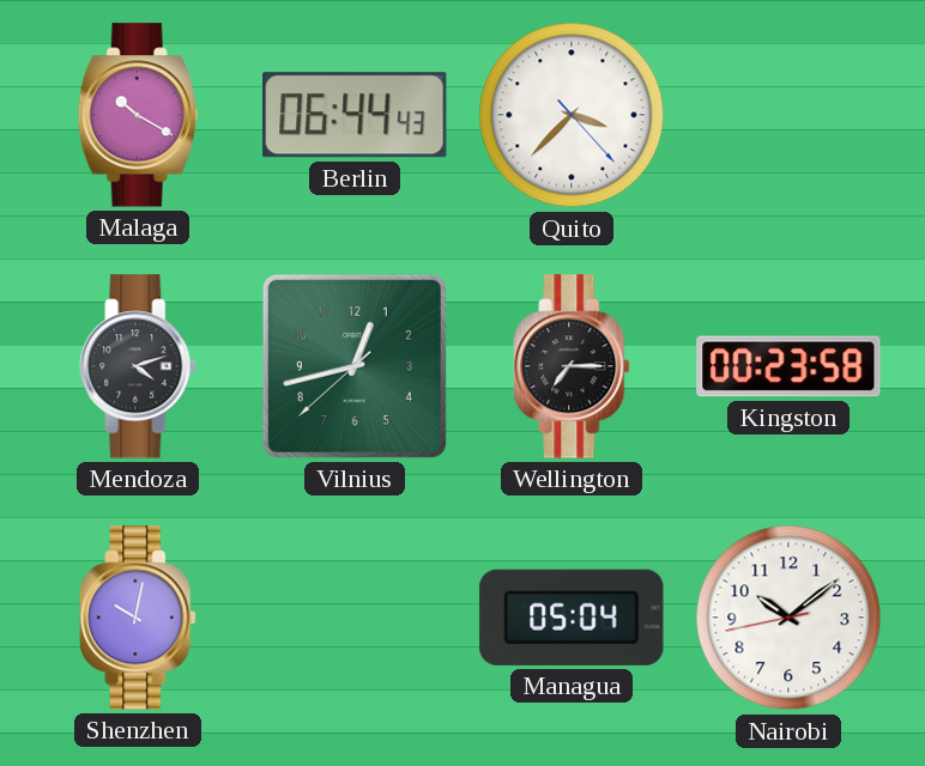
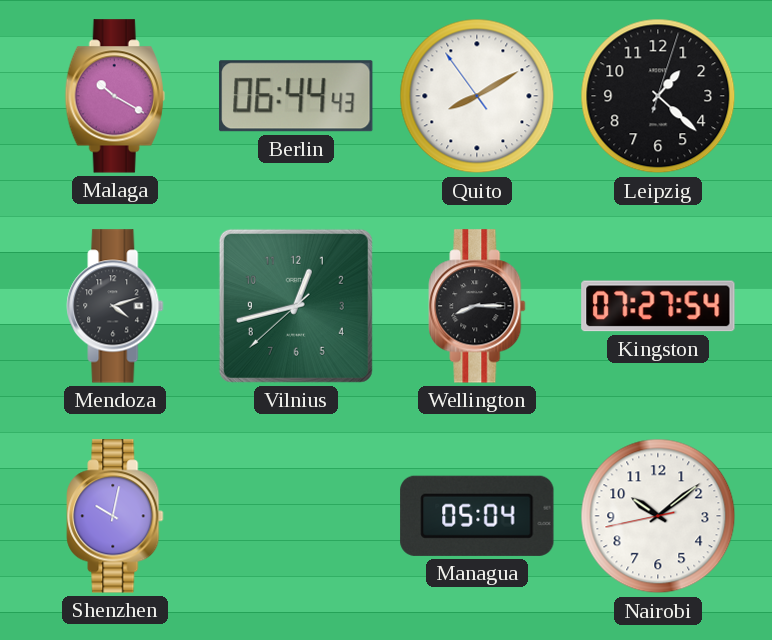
Quito: 3:37 -> 8:09
Leipzig: none -> 1:22
Wellington: 7:15 -> 8:15
Kingston: 00:23 -> 07:27
